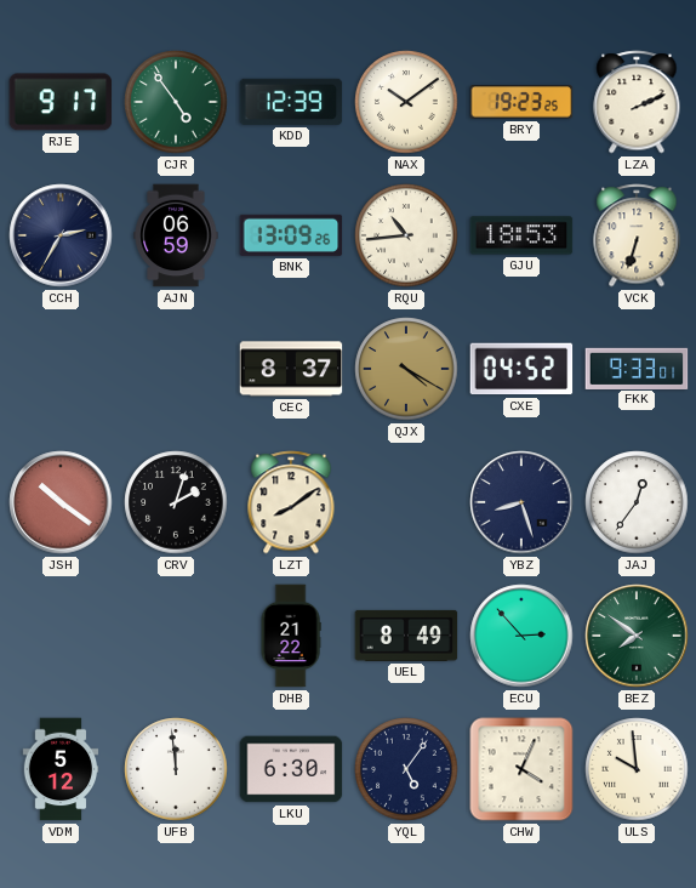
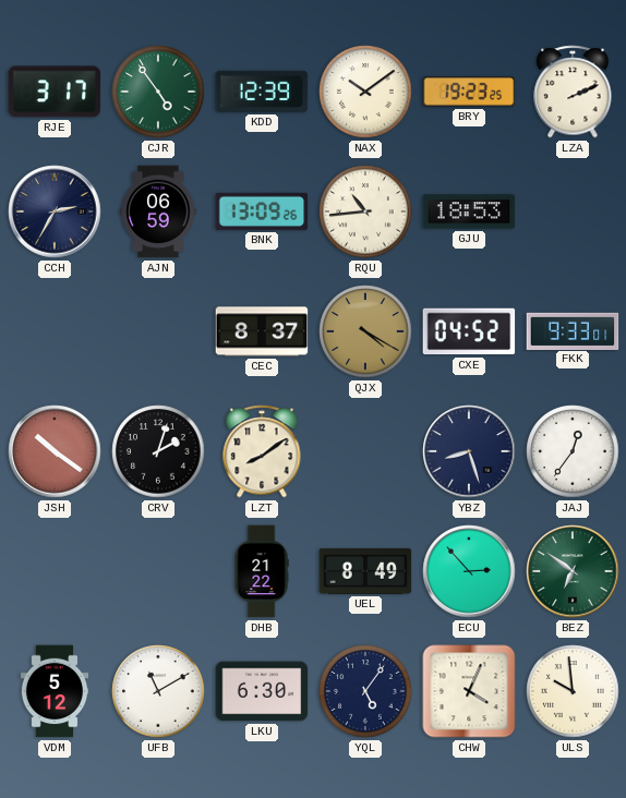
RJE: 9:17 -> 3:17
VCK: 6:33 -> none
BEZ: 7:51 -> 6:51
UFB: 11:59 -> 11:10
